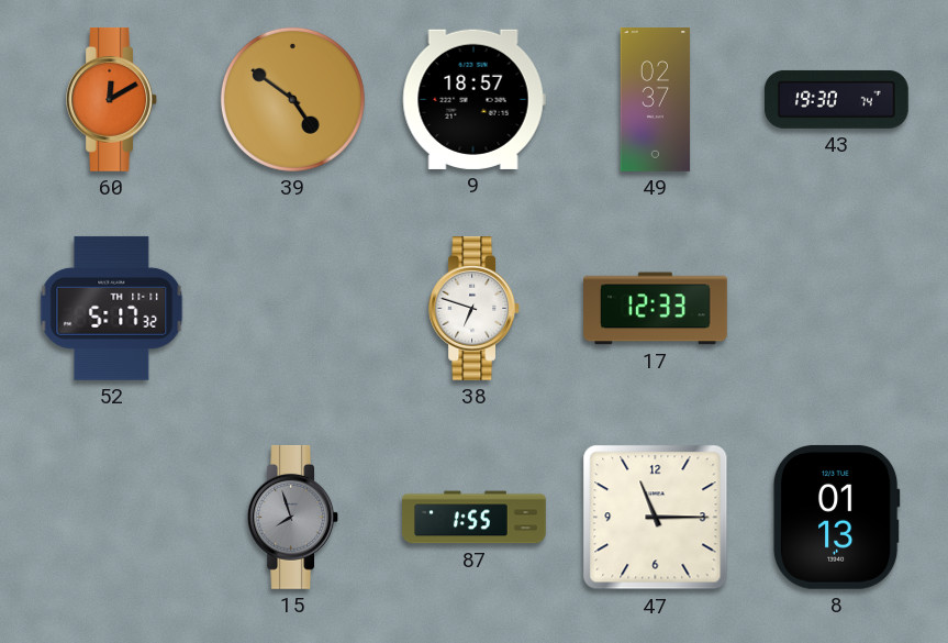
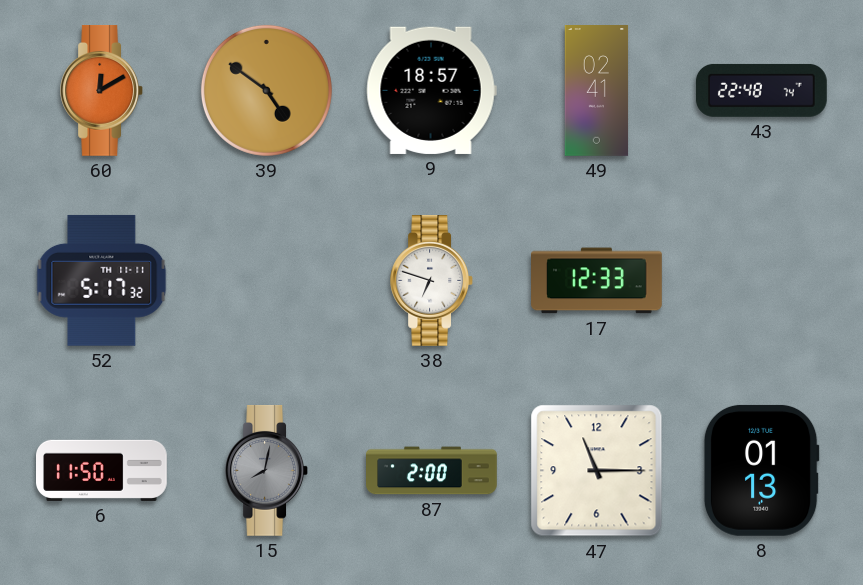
49: 02:37 -> 02:41
43: 19:30 -> 22:48
6: none -> 11:50
15: 7:57 -> 8:02
87: 1:55 -> 2:00
